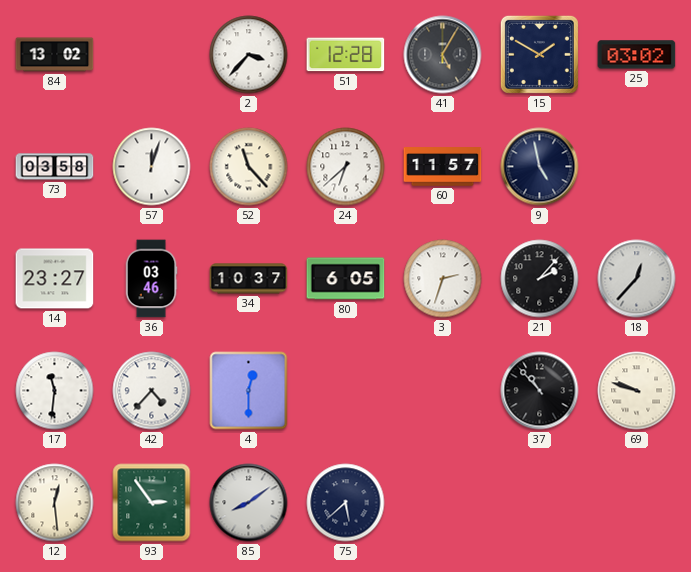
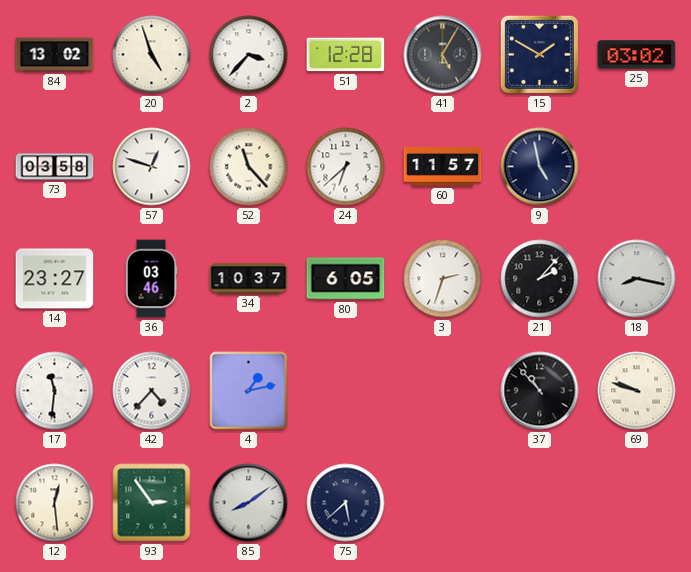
20: none -> 4:57
57: 12:03 -> 12:48
18: 12:37 -> 8:17
4: 12:30 -> 1:13
